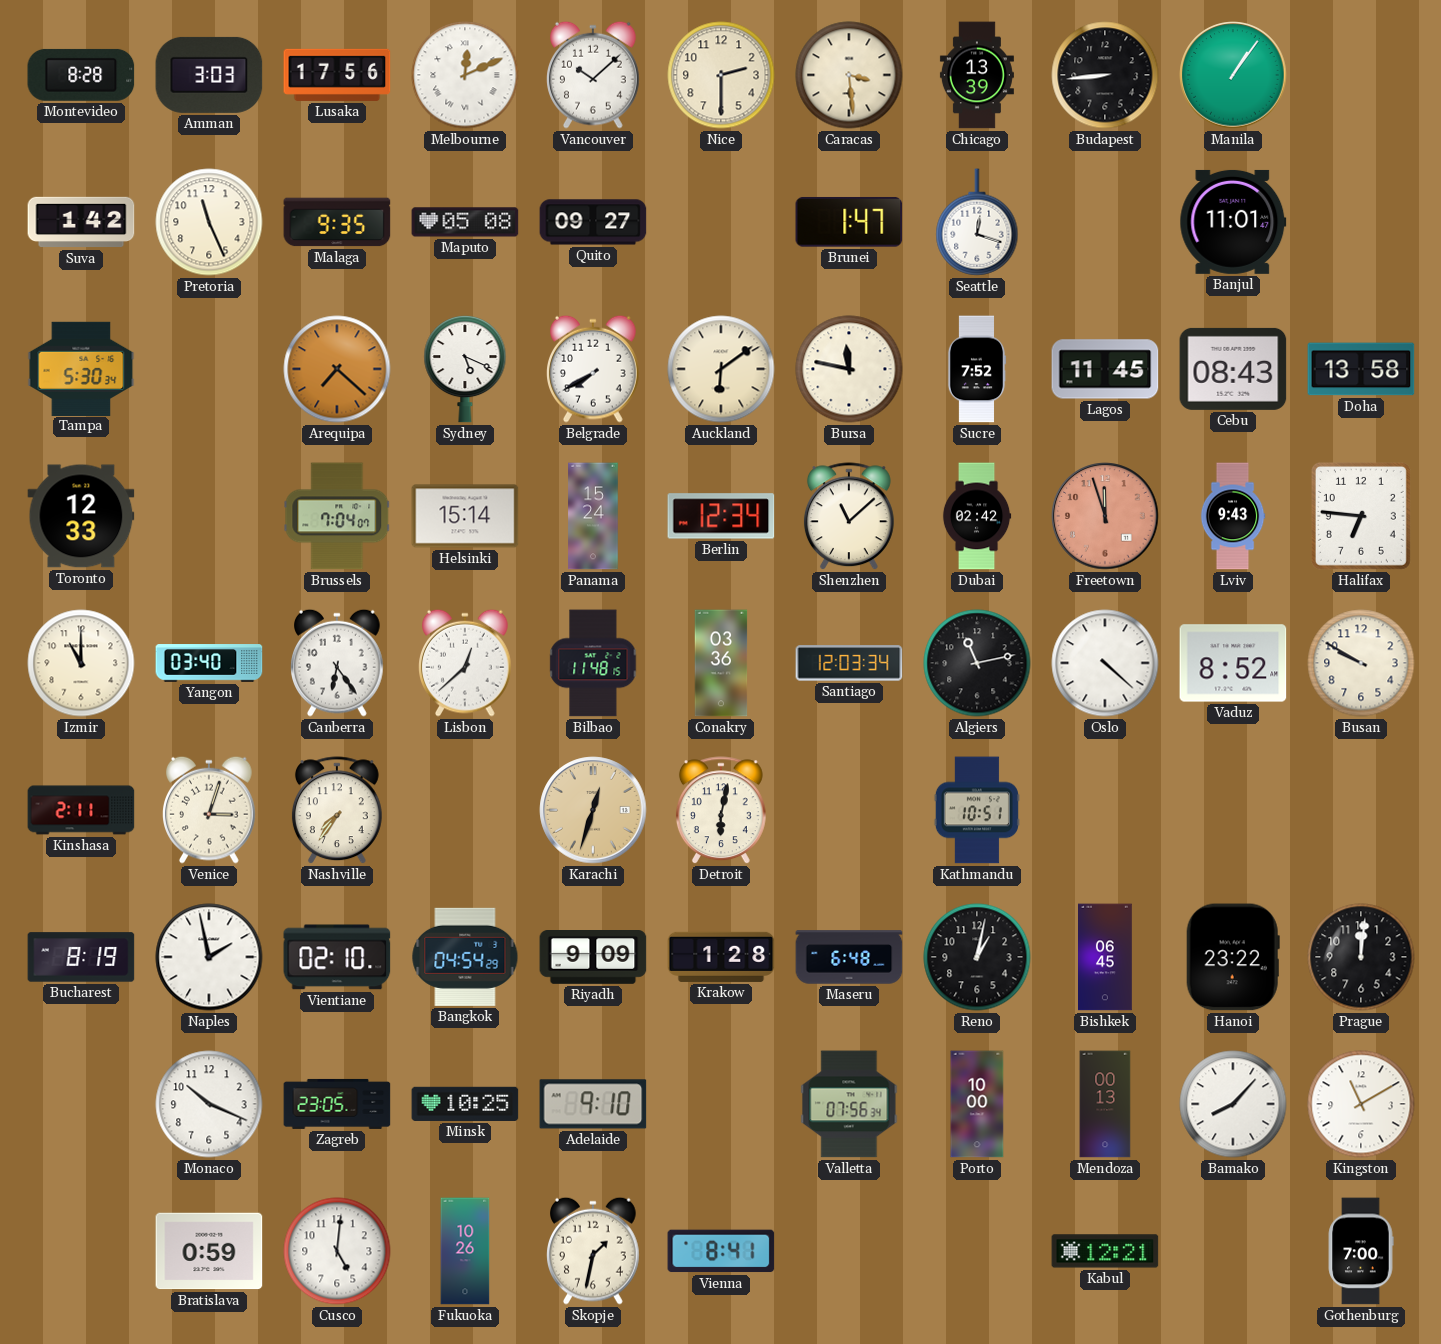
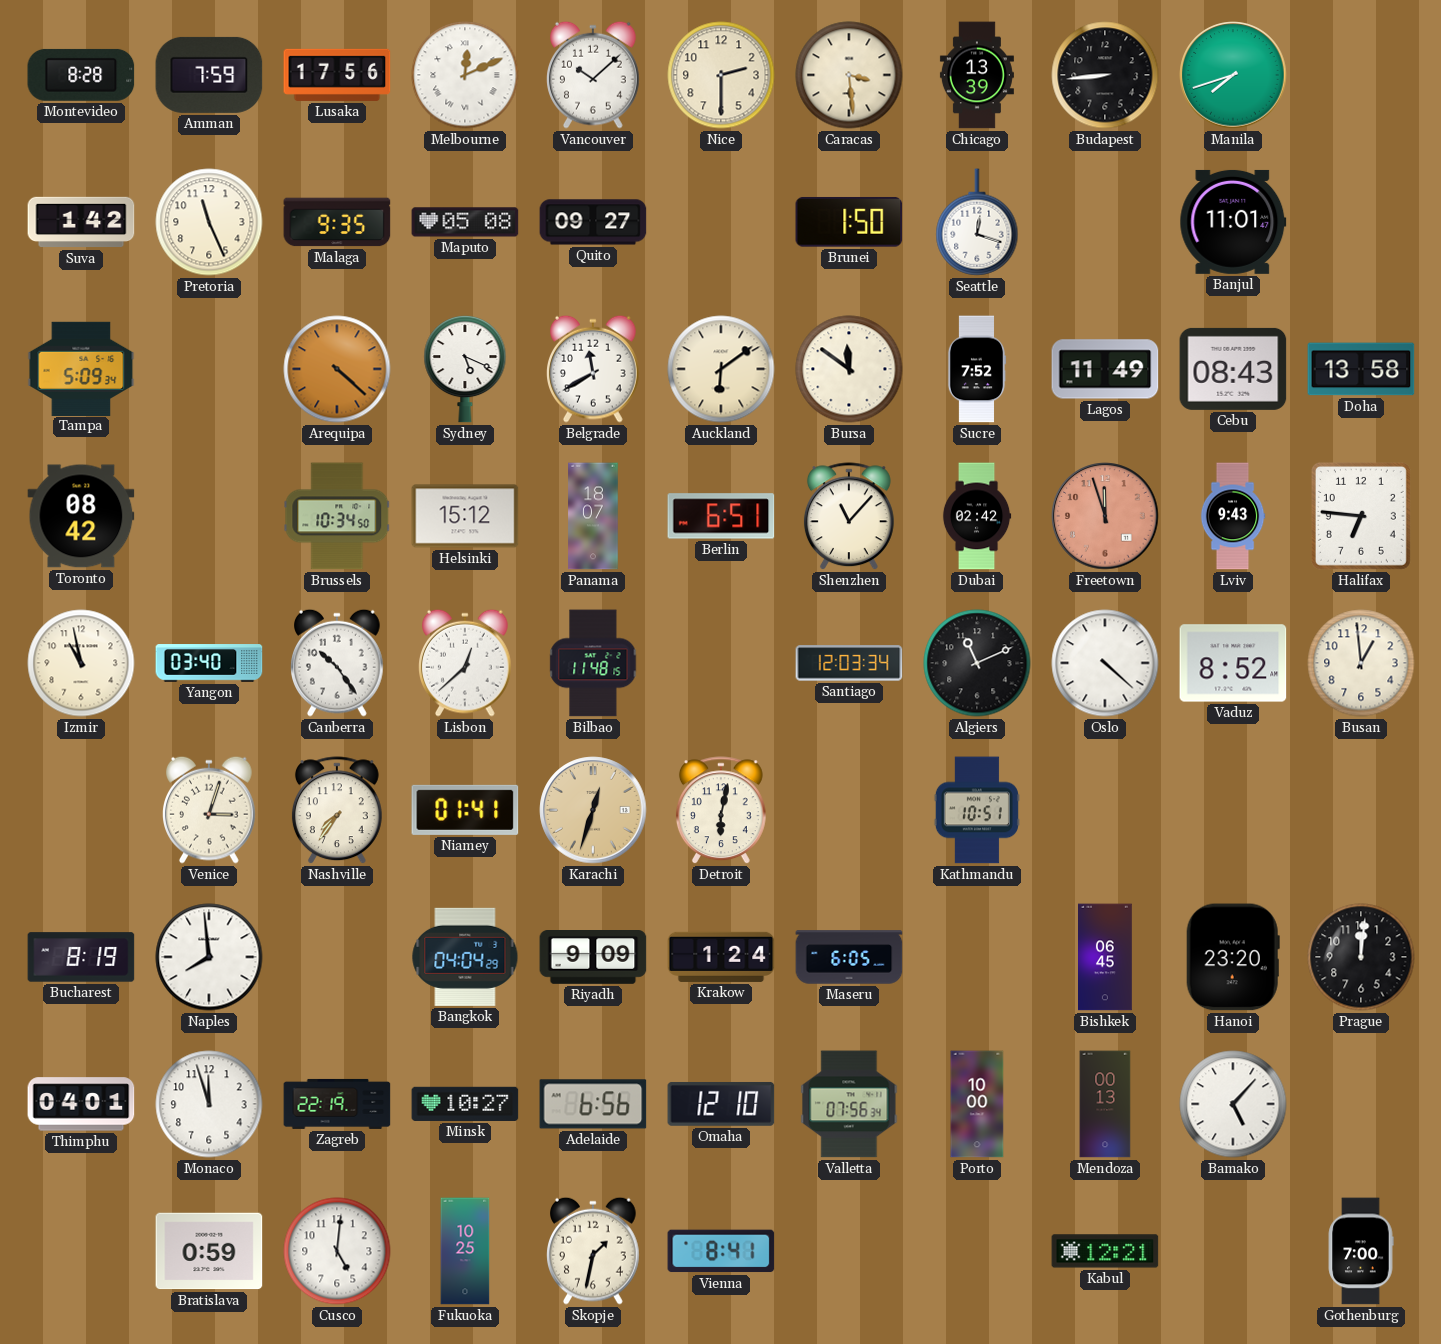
Amman: 3:03 -> 7:59
Manila: 1:06 -> 7:42
Brunei: 1:47 -> 1:50
Tampa: 5:30 -> 5:09
Arequipa: 7:22 -> 4:22
Belgrade: 7:40 -> 11:40
Bursa: 11:47 -> 11:51
Lagos: 11:45 -> 11:49
Toronto: 12:33 -> 08:42
Brussels: 7:04 -> 10:34
Helsinki: 15:14 -> 15:12
Panama: 15:24 -> 18:07
Berlin: 12:34 -> 6:51
Shenzhen: 11:08 -> 11:07
Izmir: 11:00 -> 10:58
Canberra: 6:24 -> 10:24
Conakry: 03:36 -> none
Algiers: 11:13 -> 11:11
Busan: 9:50 -> 12:59
Kinshasa: 2:11 -> none
Niamey: none -> 01:41
Naples: 1:58 -> 7:59
Vientiane: 02:10 -> none
Bangkok: 04:54 -> 04:04
Krakow: 1:28 -> 1:24
Maseru: 6:48 -> 6:05
Reno: 1:02 -> none
Hanoi: 23:22 -> 23:20
Thimphu: none -> 04:01
Monaco: 10:19 -> 11:57
Zagreb: 23:05 -> 22:19
Minsk: 10:25 -> 10:27
Adelaide: 9:10 -> 6:56
Omaha: none -> 12:10
Bamako: 8:07 -> 5:07
Kingston: 11:10 -> none
Fukuoka: 10:26 -> 10:25
